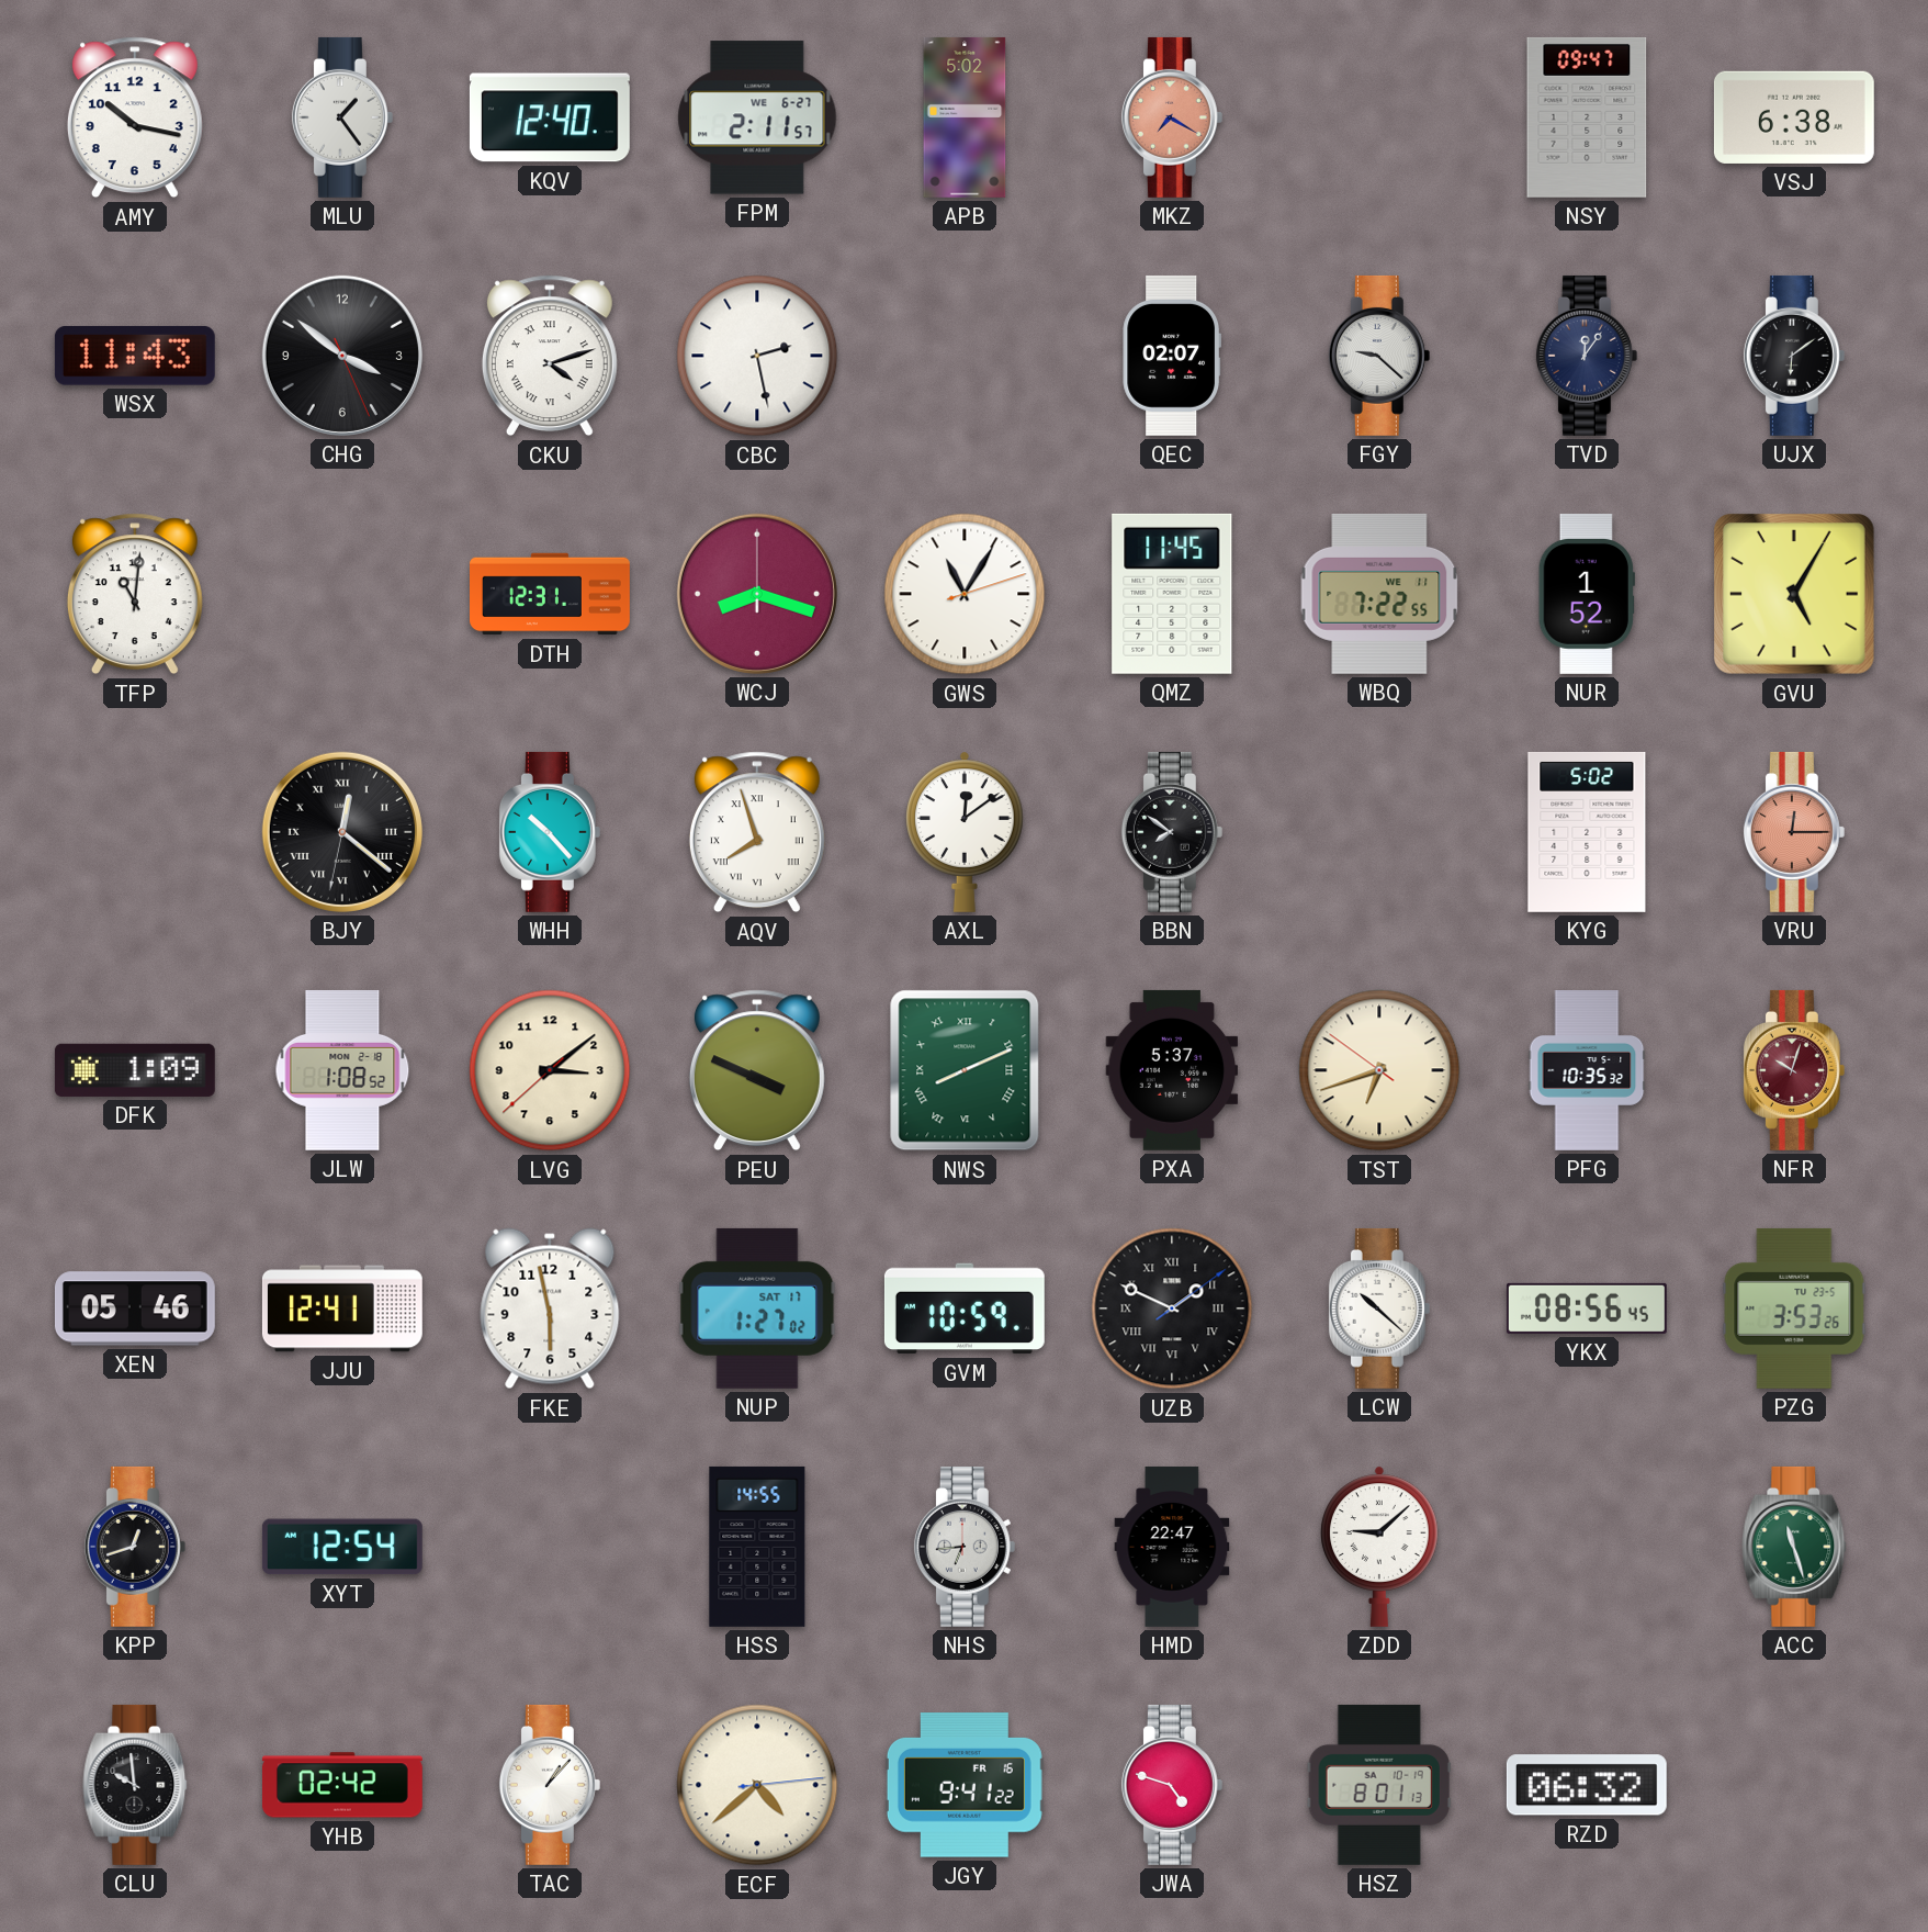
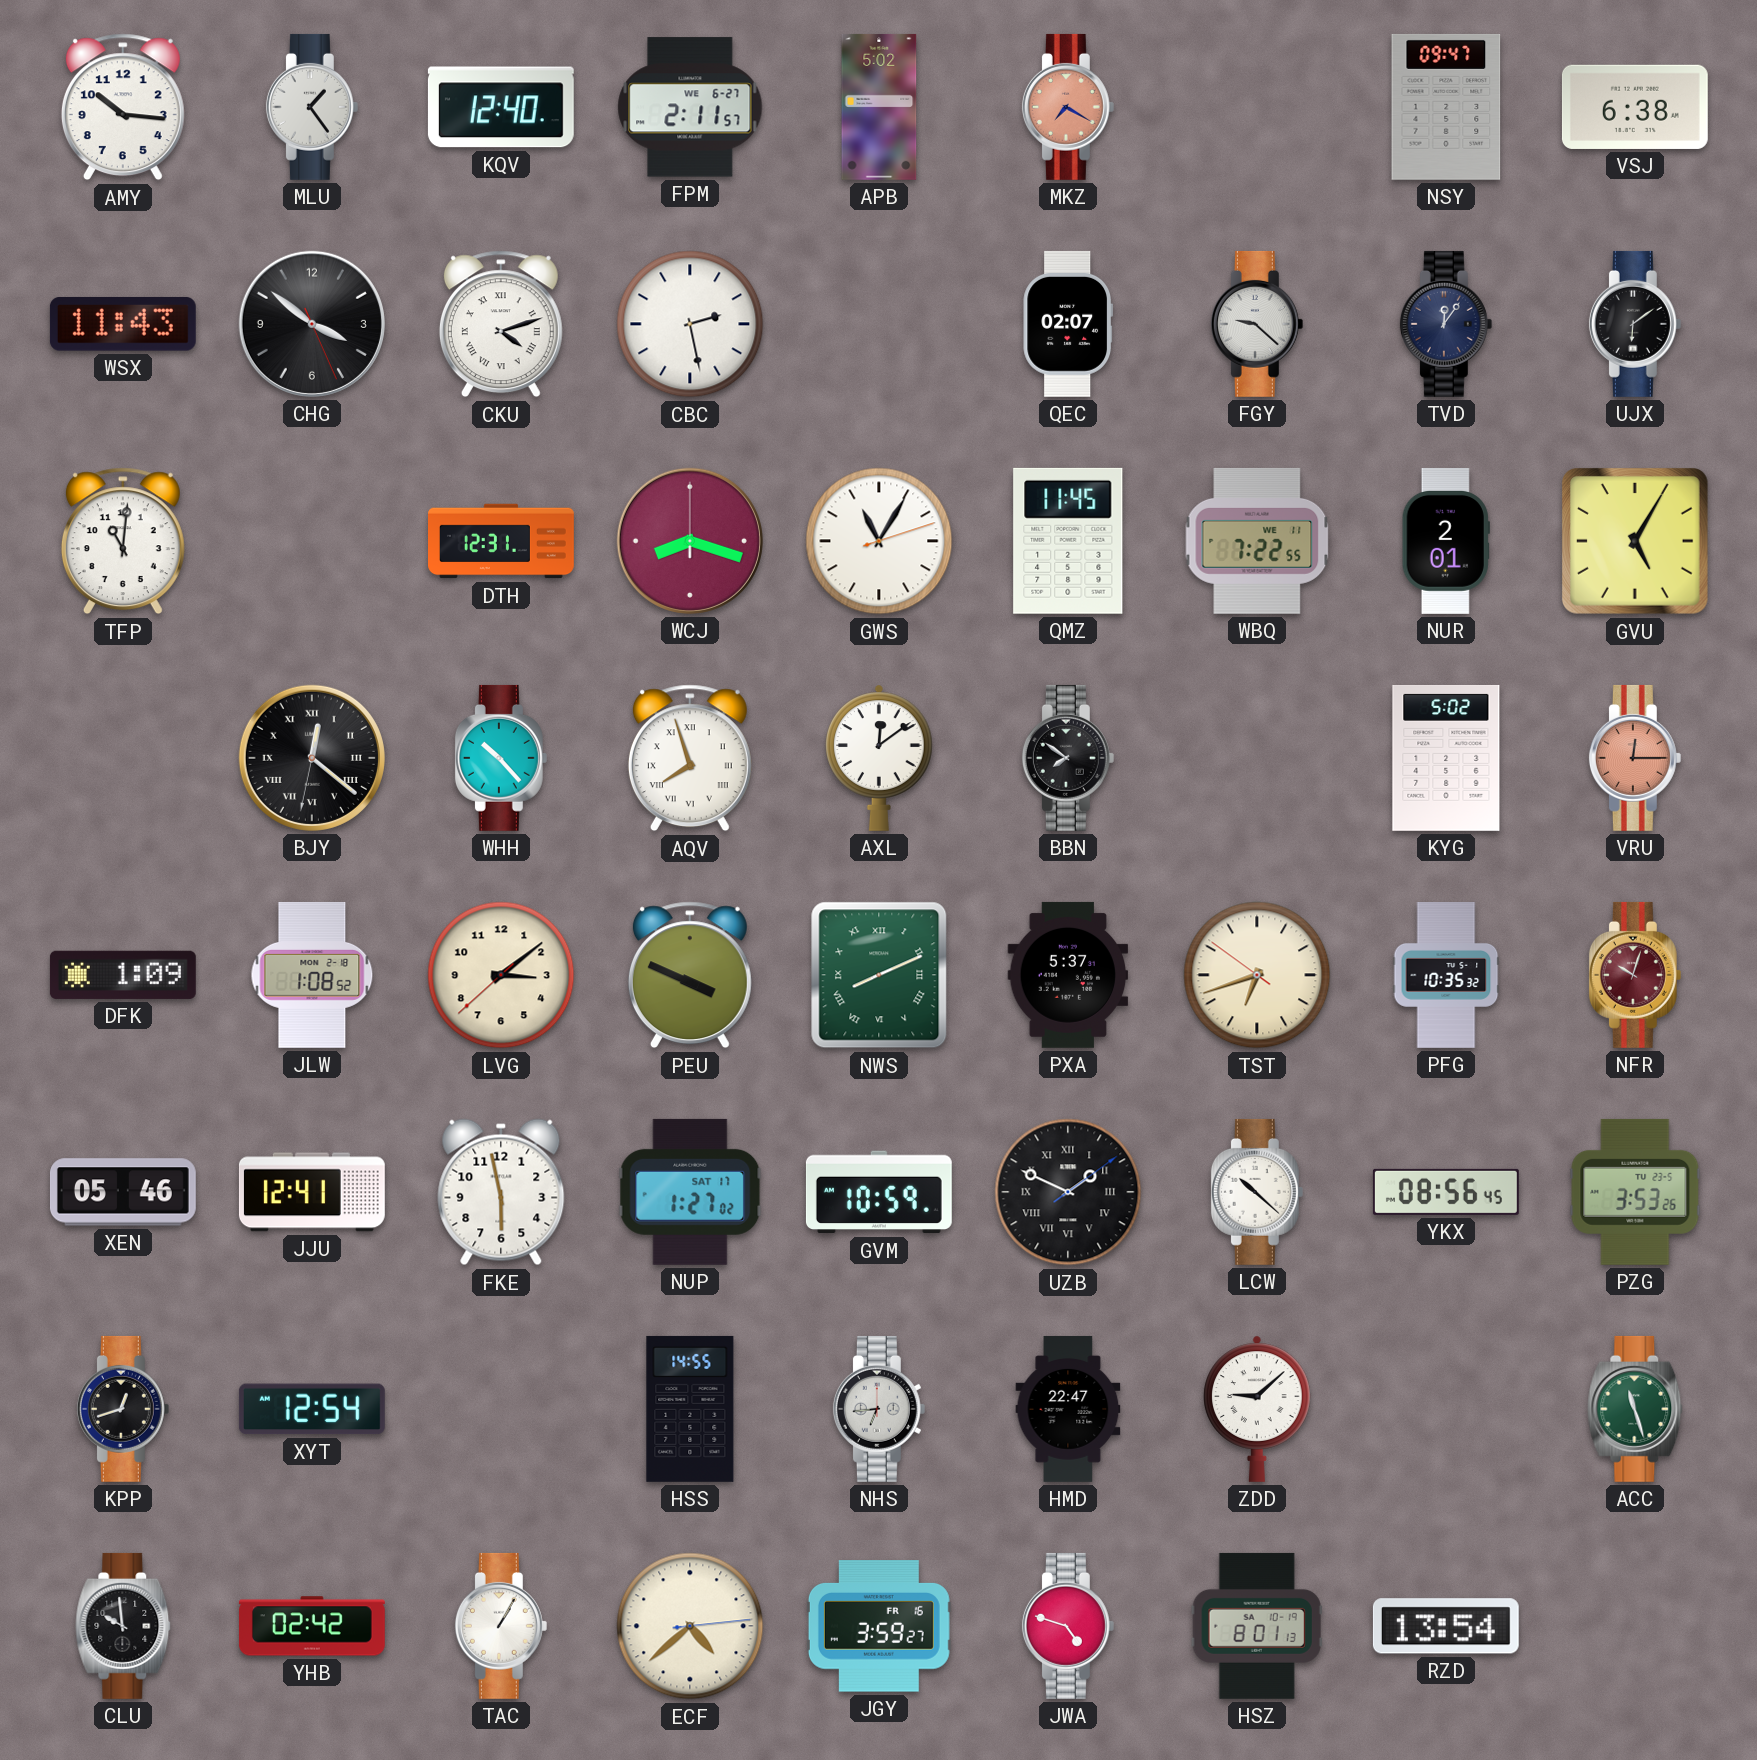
AMY: 10:17 -> 10:16
NUR: 1:52 -> 2:01
TAC: 1:07 -> 1:05
JGY: 9:41 -> 3:59
RZD: 06:32 -> 13:54
